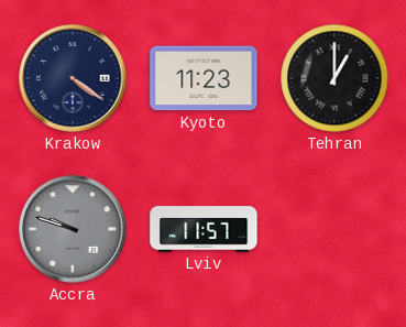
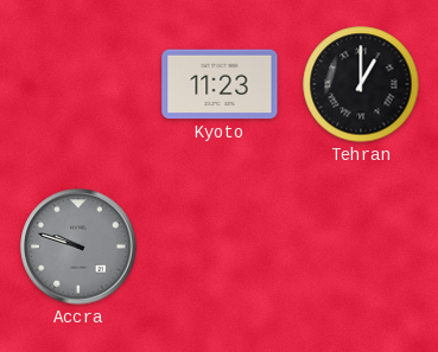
Krakow: 4:21 -> none
Lviv: 11:57 -> none
